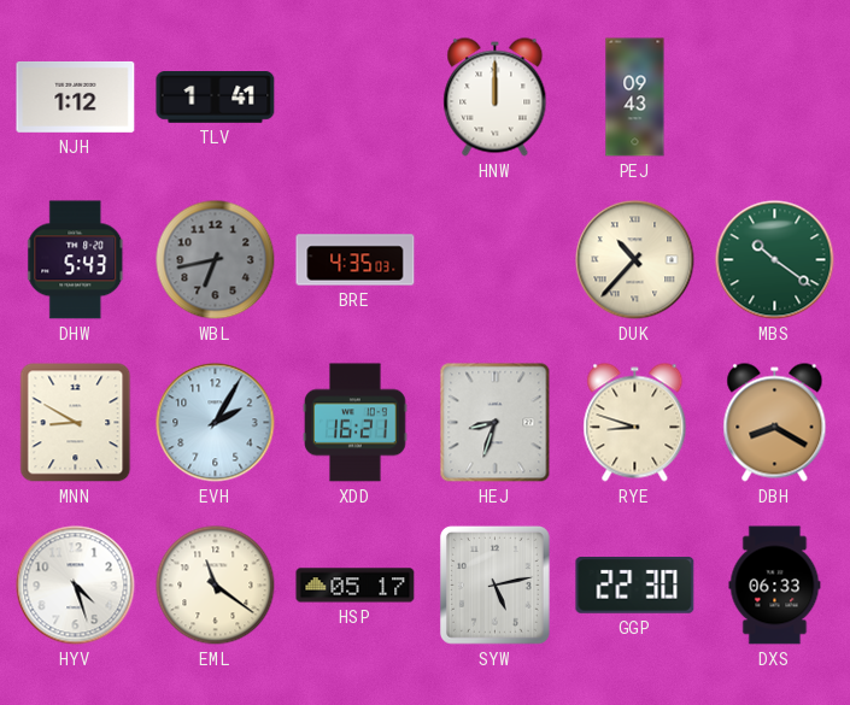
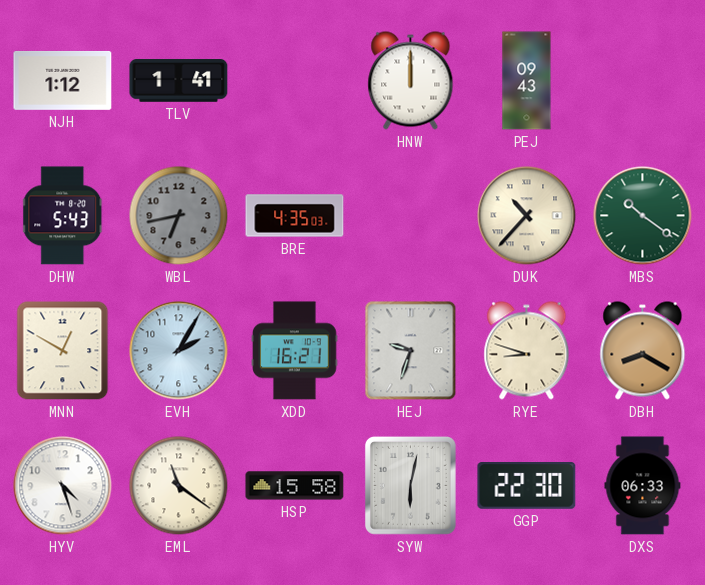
MNN: 8:50 -> 12:50
HEJ: 8:33 -> 9:33
HSP: 05:17 -> 15:58
SYW: 5:13 -> 6:02
